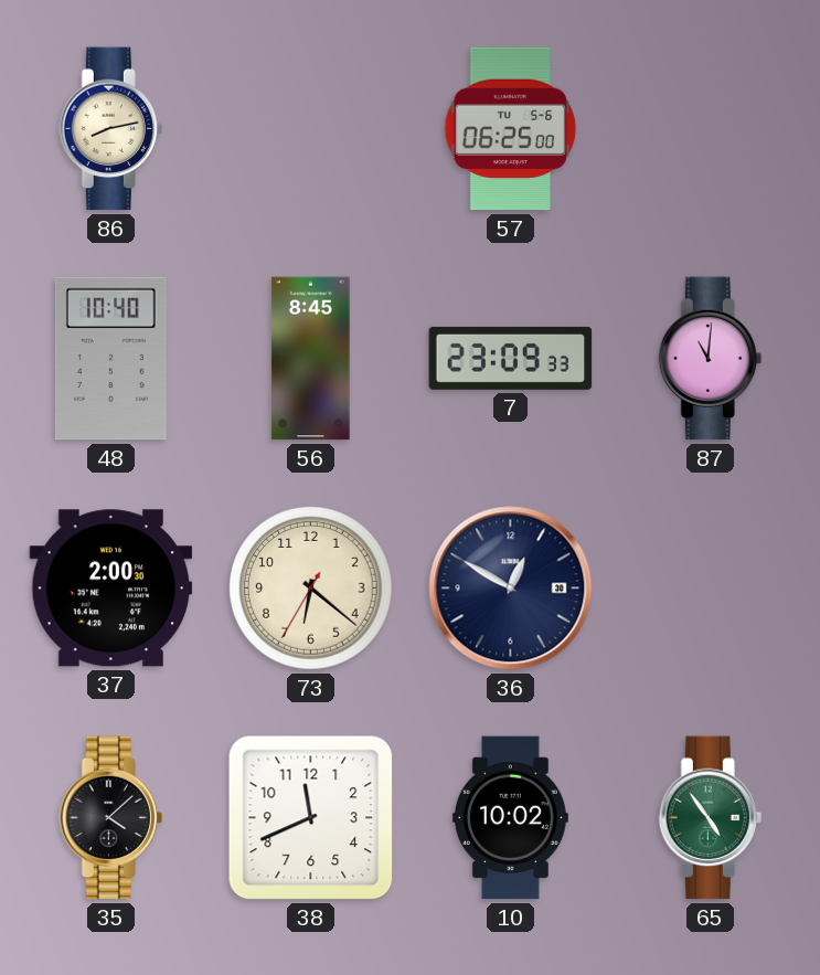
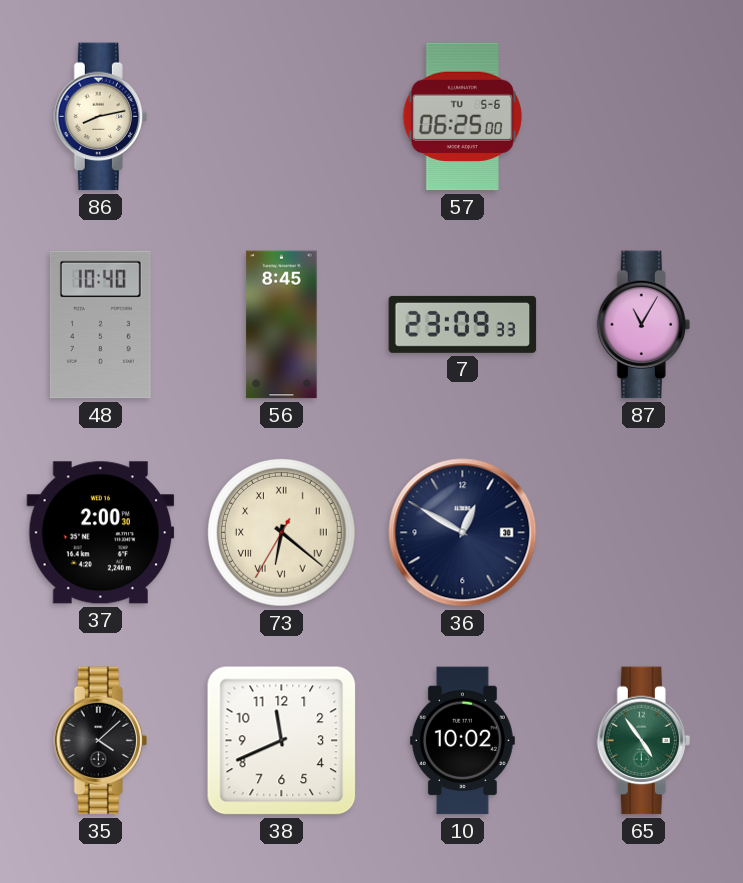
87: 11:01 -> 11:05
73 numerals: Arabic -> Roman
